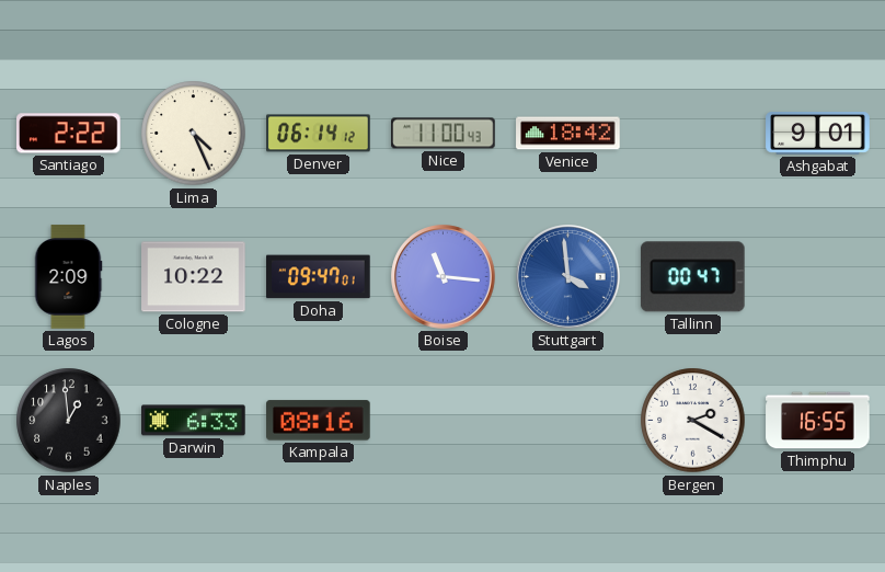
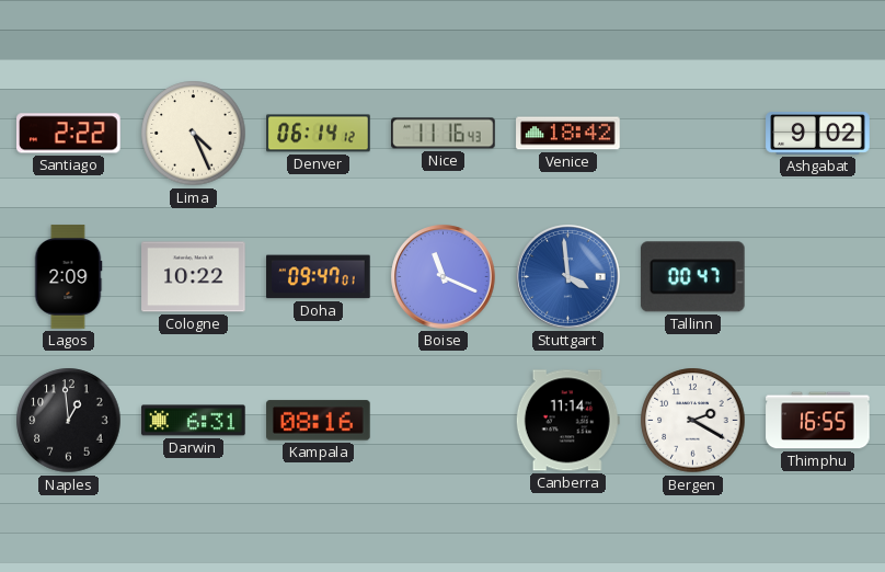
Nice: 11:00 -> 11:16
Ashgabat: 9:01 -> 9:02
Boise: 11:16 -> 11:19
Darwin: 6:33 -> 6:31
Canberra: none -> 11:14
